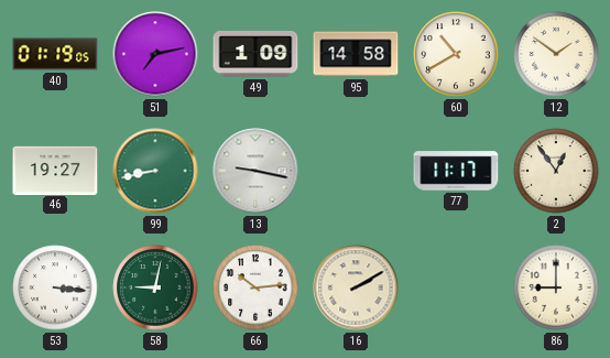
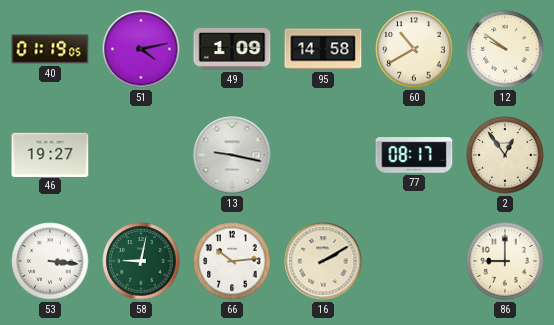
51: 7:13 -> 4:13
12: 1:51 -> 9:51
99: 8:43 -> none
77: 11:17 -> 08:17
